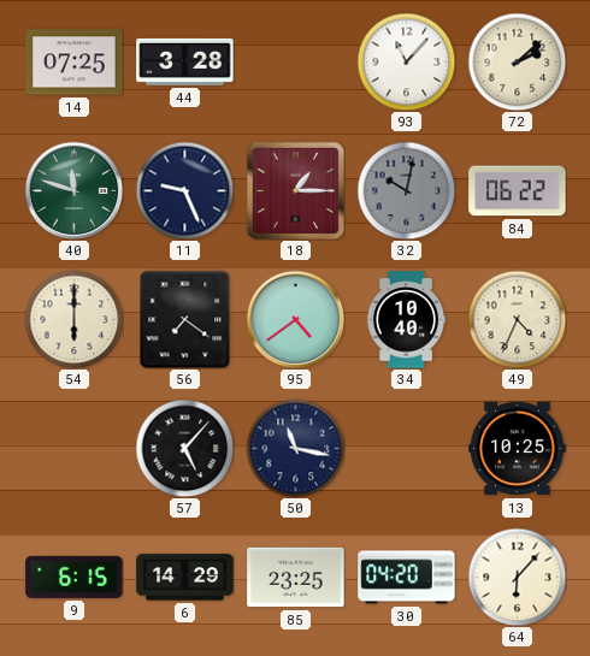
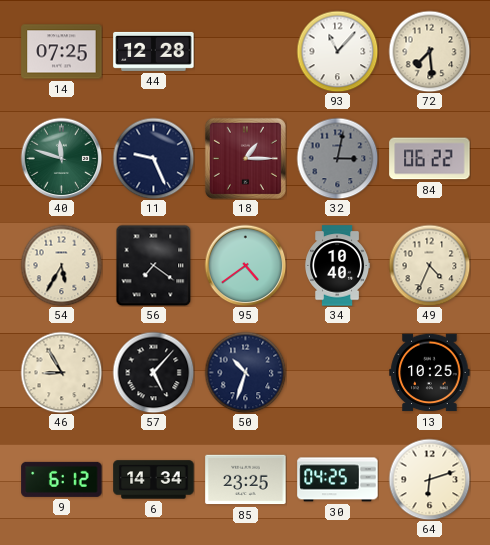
44: 3:28 -> 12:28
72: 2:08 -> 7:29
32: 10:02 -> 3:02
54: 6:00 -> 5:35
46: none -> 8:55
50: 11:17 -> 10:33
9: 6:15 -> 6:12
6: 14:29 -> 14:34
30: 04:20 -> 04:25
64: 6:07 -> 6:12
